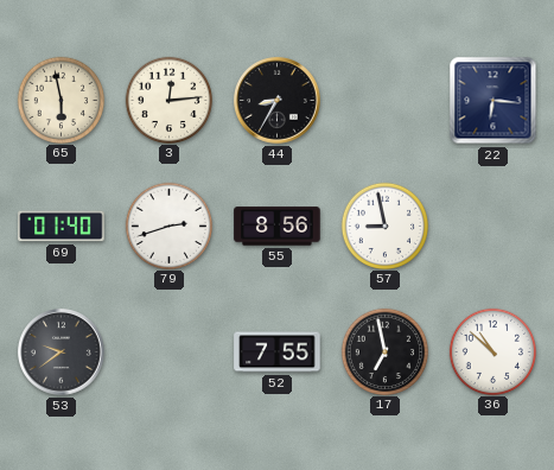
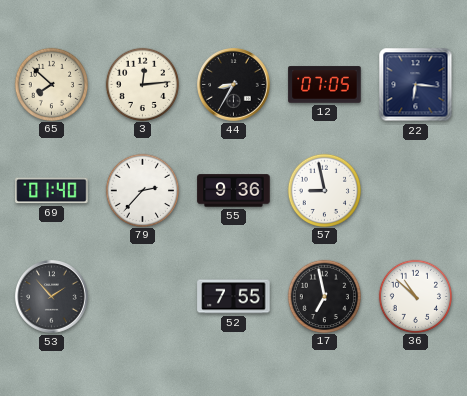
65: 5:58 -> 7:52
12: none -> 07:05
79: 2:42 -> 2:37
55: 8:56 -> 9:36
53: 9:39 -> 1:53
